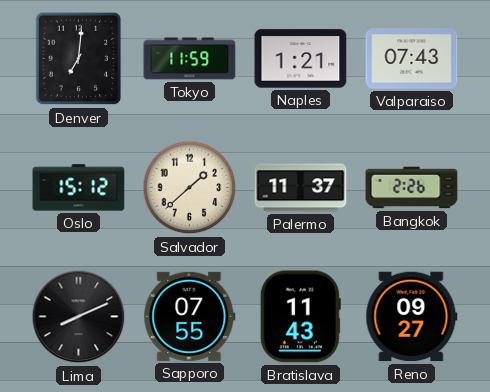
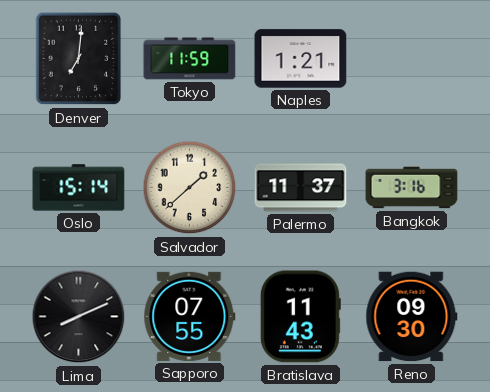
Valparaiso: 07:43 -> none
Oslo: 15:12 -> 15:14
Bangkok: 2:26 -> 3:16
Reno: 09:27 -> 09:30
